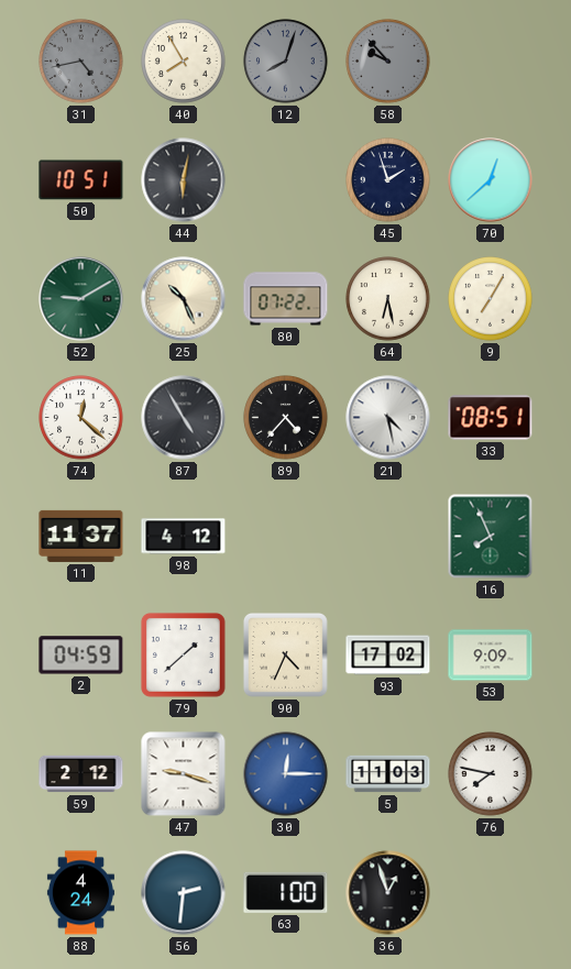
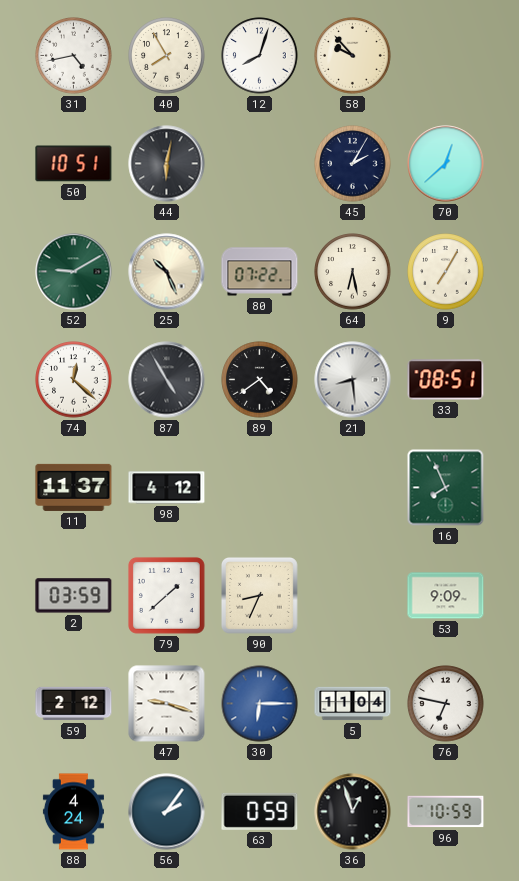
31 dial: grey -> white
12 dial: grey -> white
58 dial: grey -> cream
45: 1:57 -> 2:05
89: 4:37 -> 4:39
21: 4:28 -> 8:29
2: 04:59 -> 03:59
90: 4:34 -> 8:34
93: 17:02 -> none
30: 12:15 -> 6:15
5: 11:03 -> 11:04
76: 7:47 -> 6:47
56: 2:31 -> 2:06
63: 1:00 -> 0:59
96: none -> 10:59
